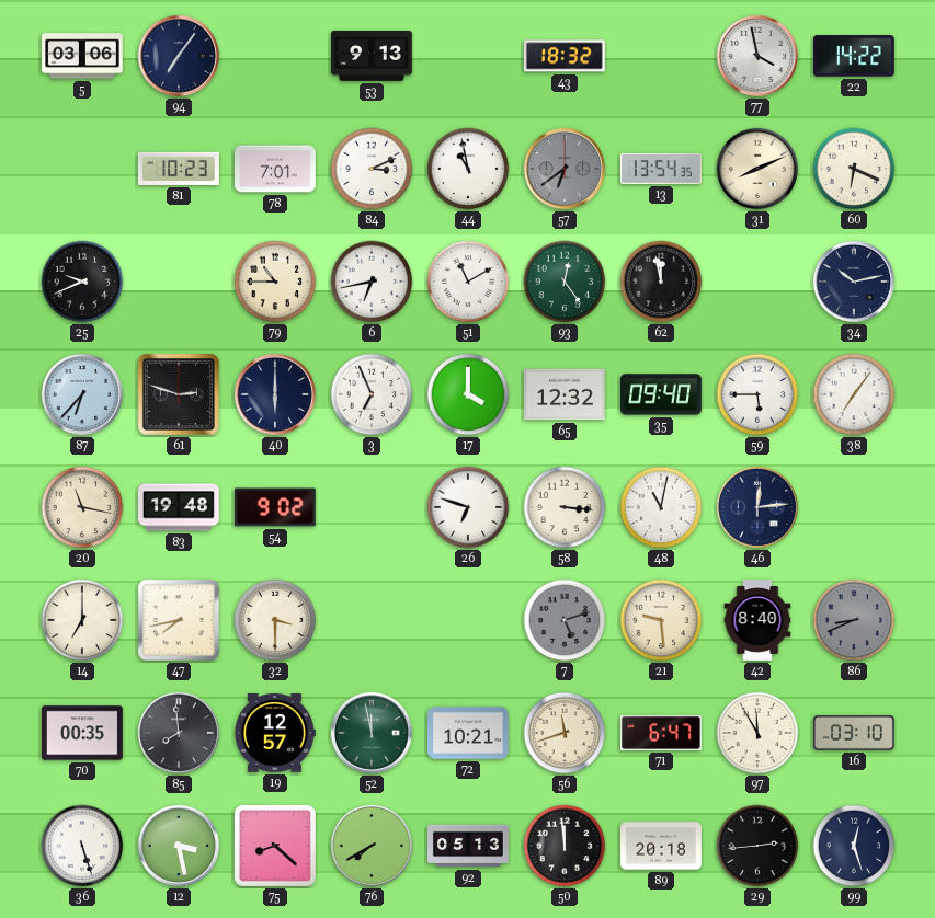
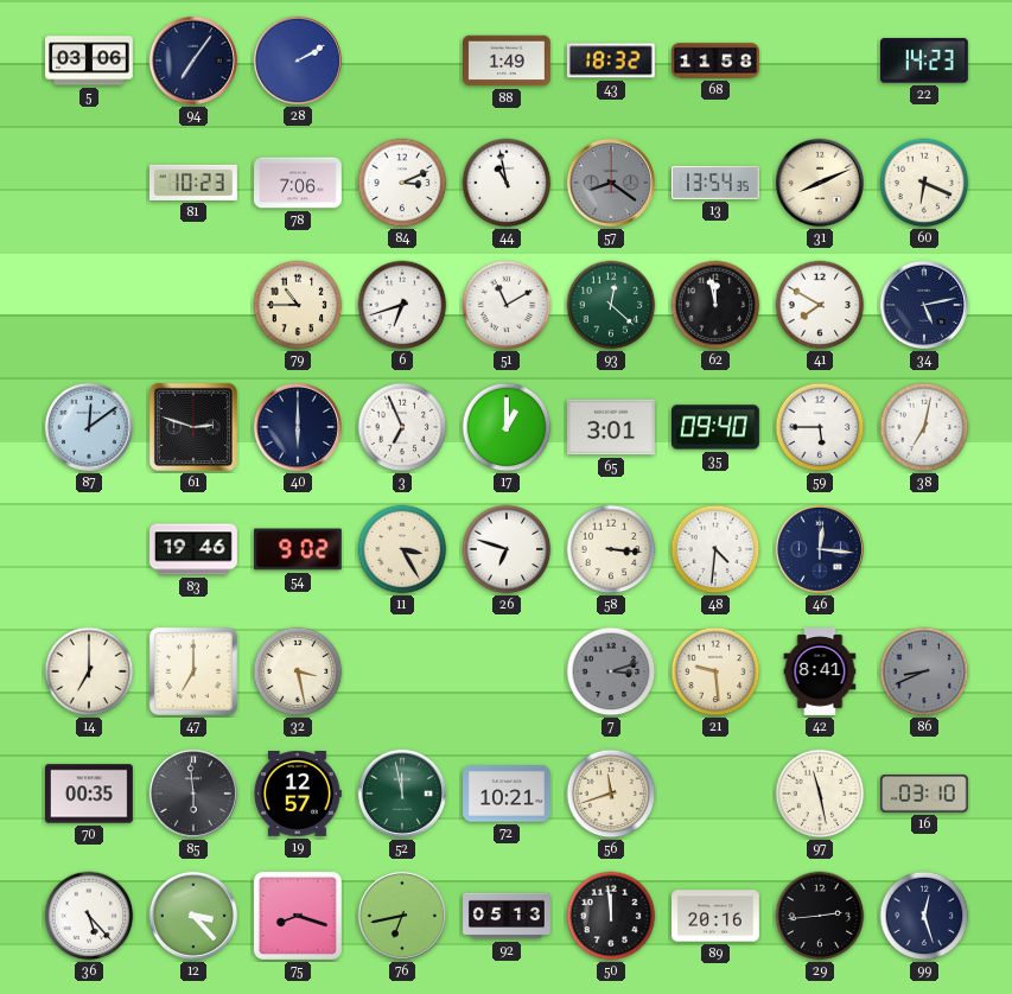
28: none -> 2:10
53: 9:13 -> none
88: none -> 1:49
68: none -> 11:58
77: 3:58 -> none
22: 14:22 -> 14:23
78: 7:01 -> 7:06
57: 6:39 -> 8:21
25: 9:41 -> none
6: 6:43 -> 6:42
93: 12:24 -> 12:22
41: none -> 7:50
34: 10:13 -> 5:13
87: 6:37 -> 12:09
17: 4:00 -> 1:00
65: 12:32 -> 3:01
38: 7:06 -> 7:02
20: 11:17 -> none
83: 19:48 -> 19:46
11: none -> 3:25
48: 11:02 -> 4:31
46: 12:14 -> 12:16
47: 7:43 -> 7:00
32: 3:30 -> 3:28
7: 5:12 -> 3:12
42: 8:40 -> 8:41
85: 7:59 -> 5:59
71: 6:47 -> none
97: 11:55 -> 11:28
36: 5:27 -> 5:23
12: 3:28 -> 3:23
75: 8:22 -> 8:18
76: 7:40 -> 6:43
89: 20:18 -> 20:16
